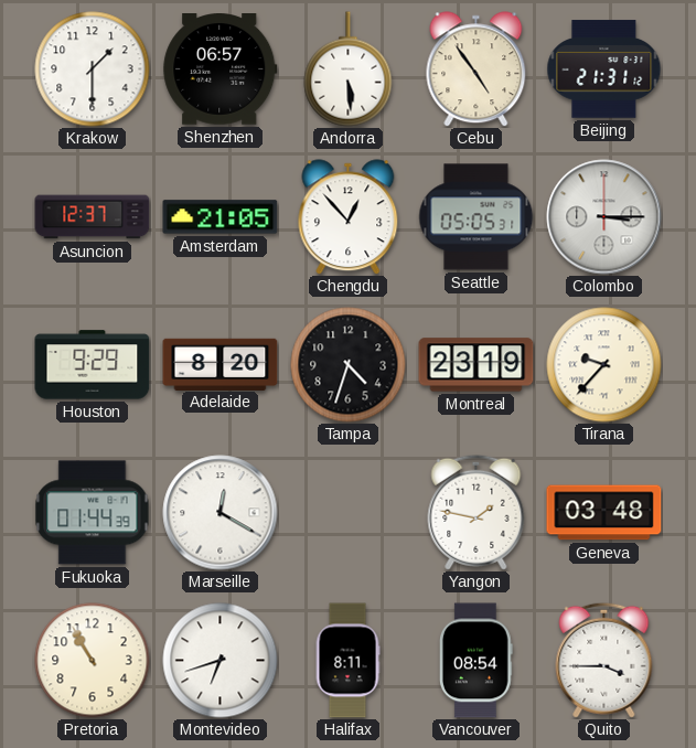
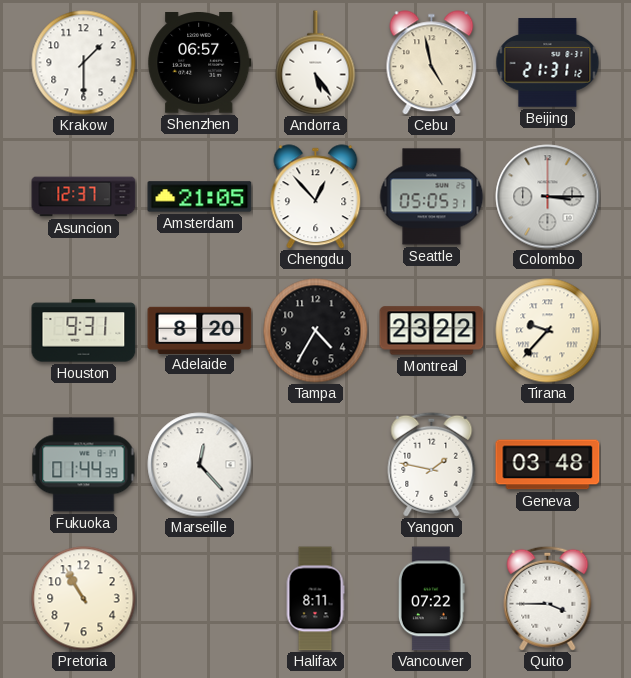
Andorra: 5:29 -> 5:24
Cebu: 4:54 -> 4:58
Houston: 9:29 -> 9:31
Tampa: 4:33 -> 4:35
Montreal: 23:19 -> 23:22
Marseille: 12:20 -> 12:23
Montevideo: 6:42 -> none
Vancouver: 08:54 -> 07:22
